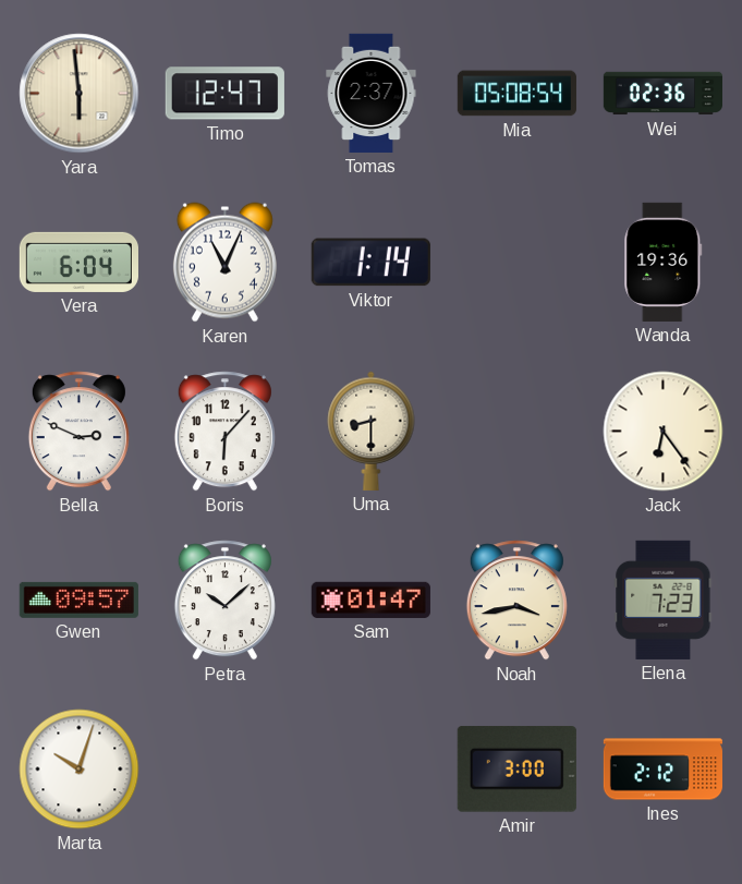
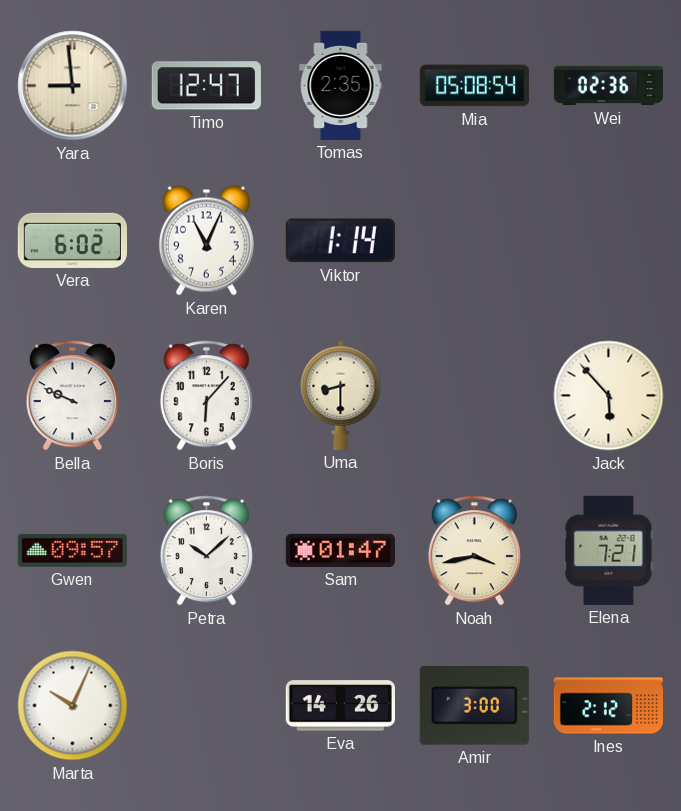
Yara: 5:59 -> 8:59
Tomas: 2:37 -> 2:35
Vera: 6:04 -> 6:02
Wanda: 19:36 -> none
Bella: 2:49 -> 9:49
Jack: 6:24 -> 5:53
Elena: 7:23 -> 7:21
Marta: 10:03 -> 10:04
Eva: none -> 14:26
